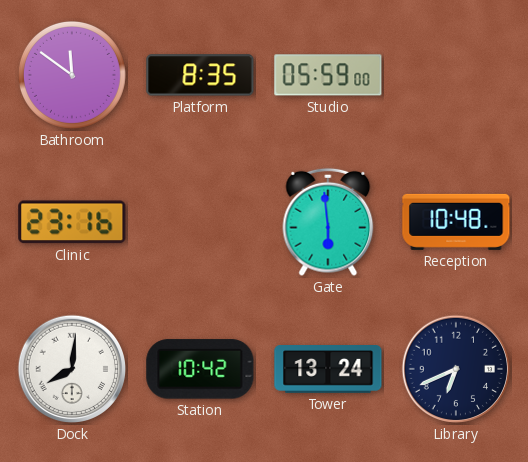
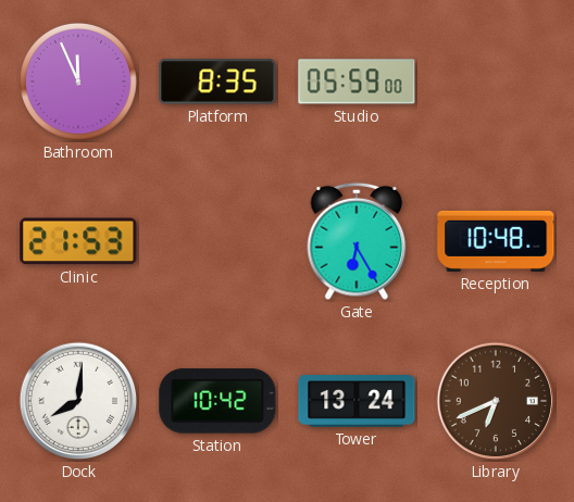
Bathroom: 11:51 -> 11:56
Clinic: 23:16 -> 21:53
Gate: 5:59 -> 6:25
Library dial: navy -> brown
